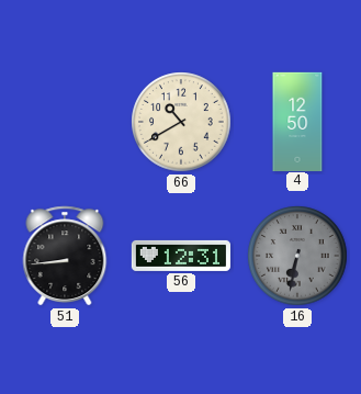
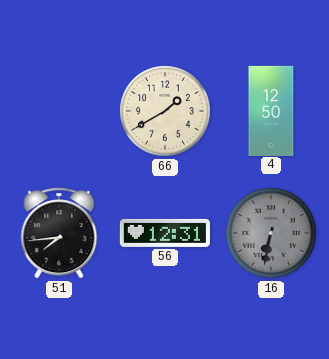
66: 10:40 -> 1:40
51: 8:44 -> 7:44
